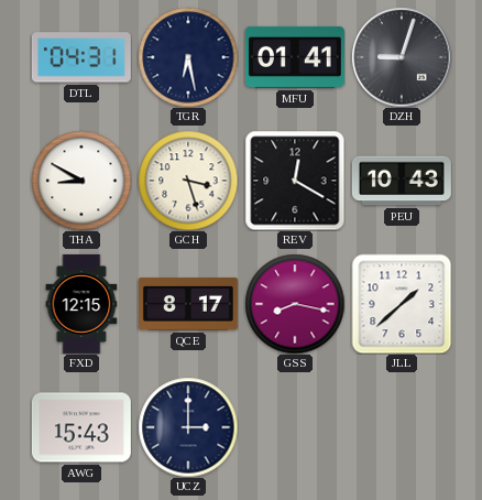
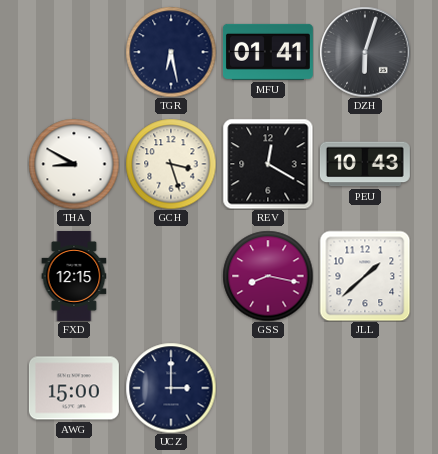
DTL: 04:31 -> none
DZH: 9:03 -> 6:03
QCE: 8:17 -> none
AWG: 15:43 -> 15:00
